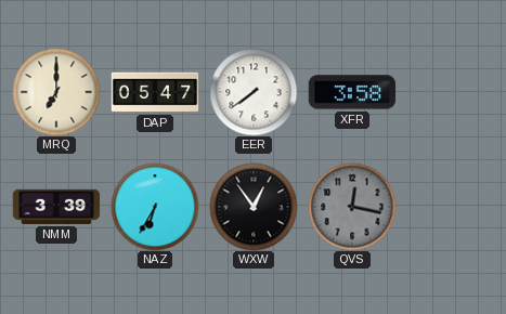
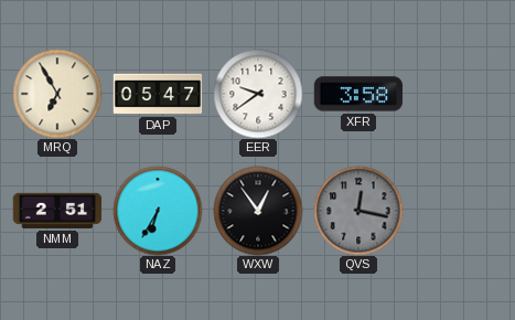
MRQ: 7:00 -> 6:55
EER: 7:39 -> 9:39
NMM: 3:39 -> 2:51
